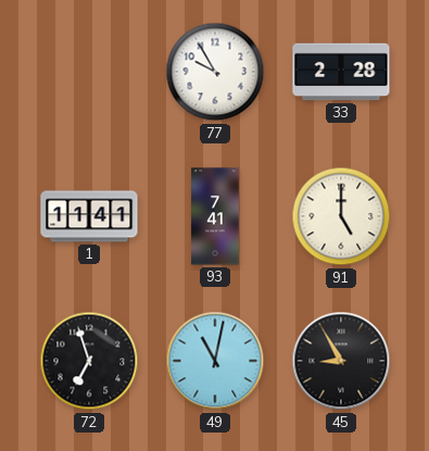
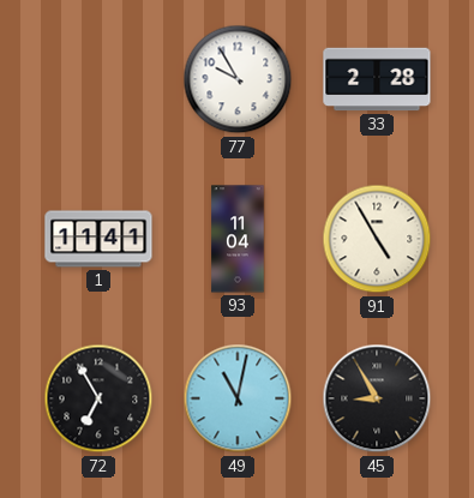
93: 7:41 -> 11:04
91: 5:00 -> 4:55
72: 6:57 -> 6:55
